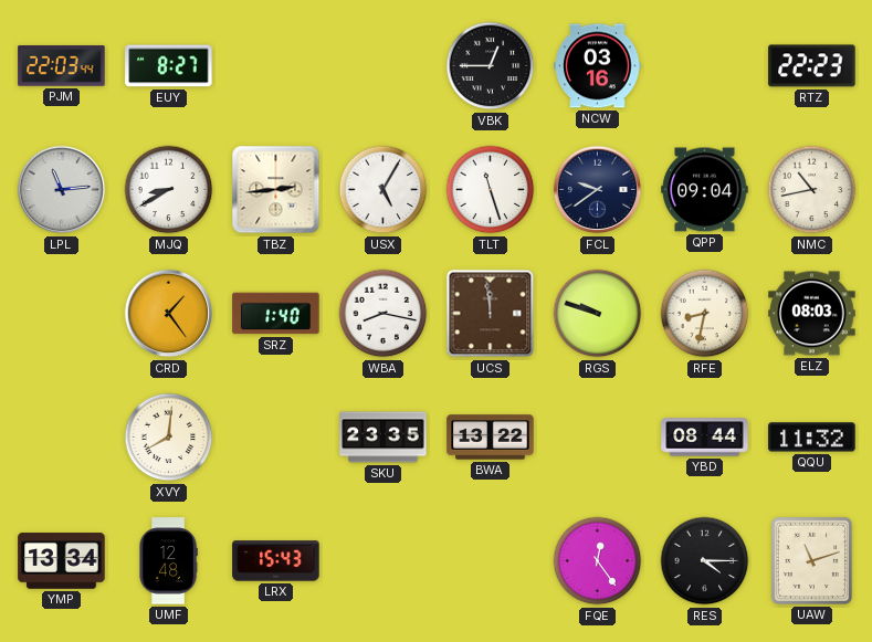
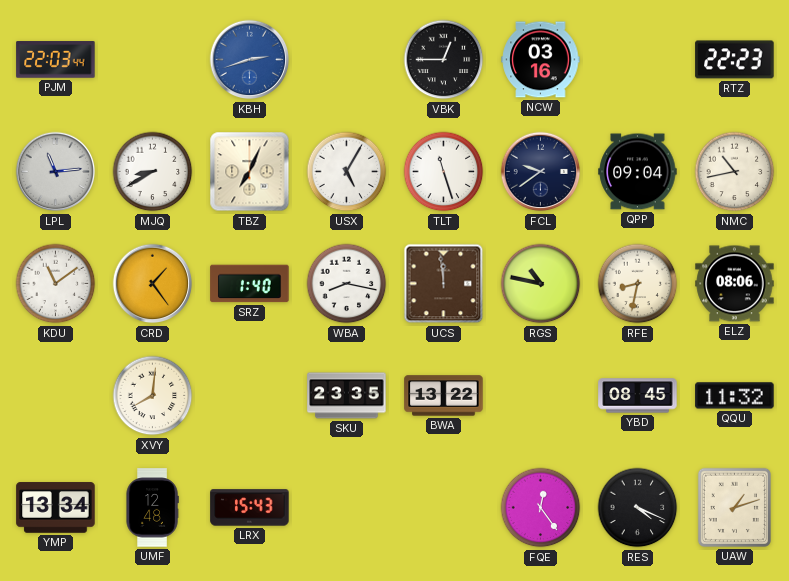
EUY: 8:27 -> none
KBH: none -> 2:42
TBZ: 2:44 -> 7:04
KDU: none -> 11:09
RGS: 9:48 -> 10:47
ELZ: 08:03 -> 08:06
YBD: 08:44 -> 08:45
RES: 4:15 -> 4:19
UAW: 11:12 -> 1:12
